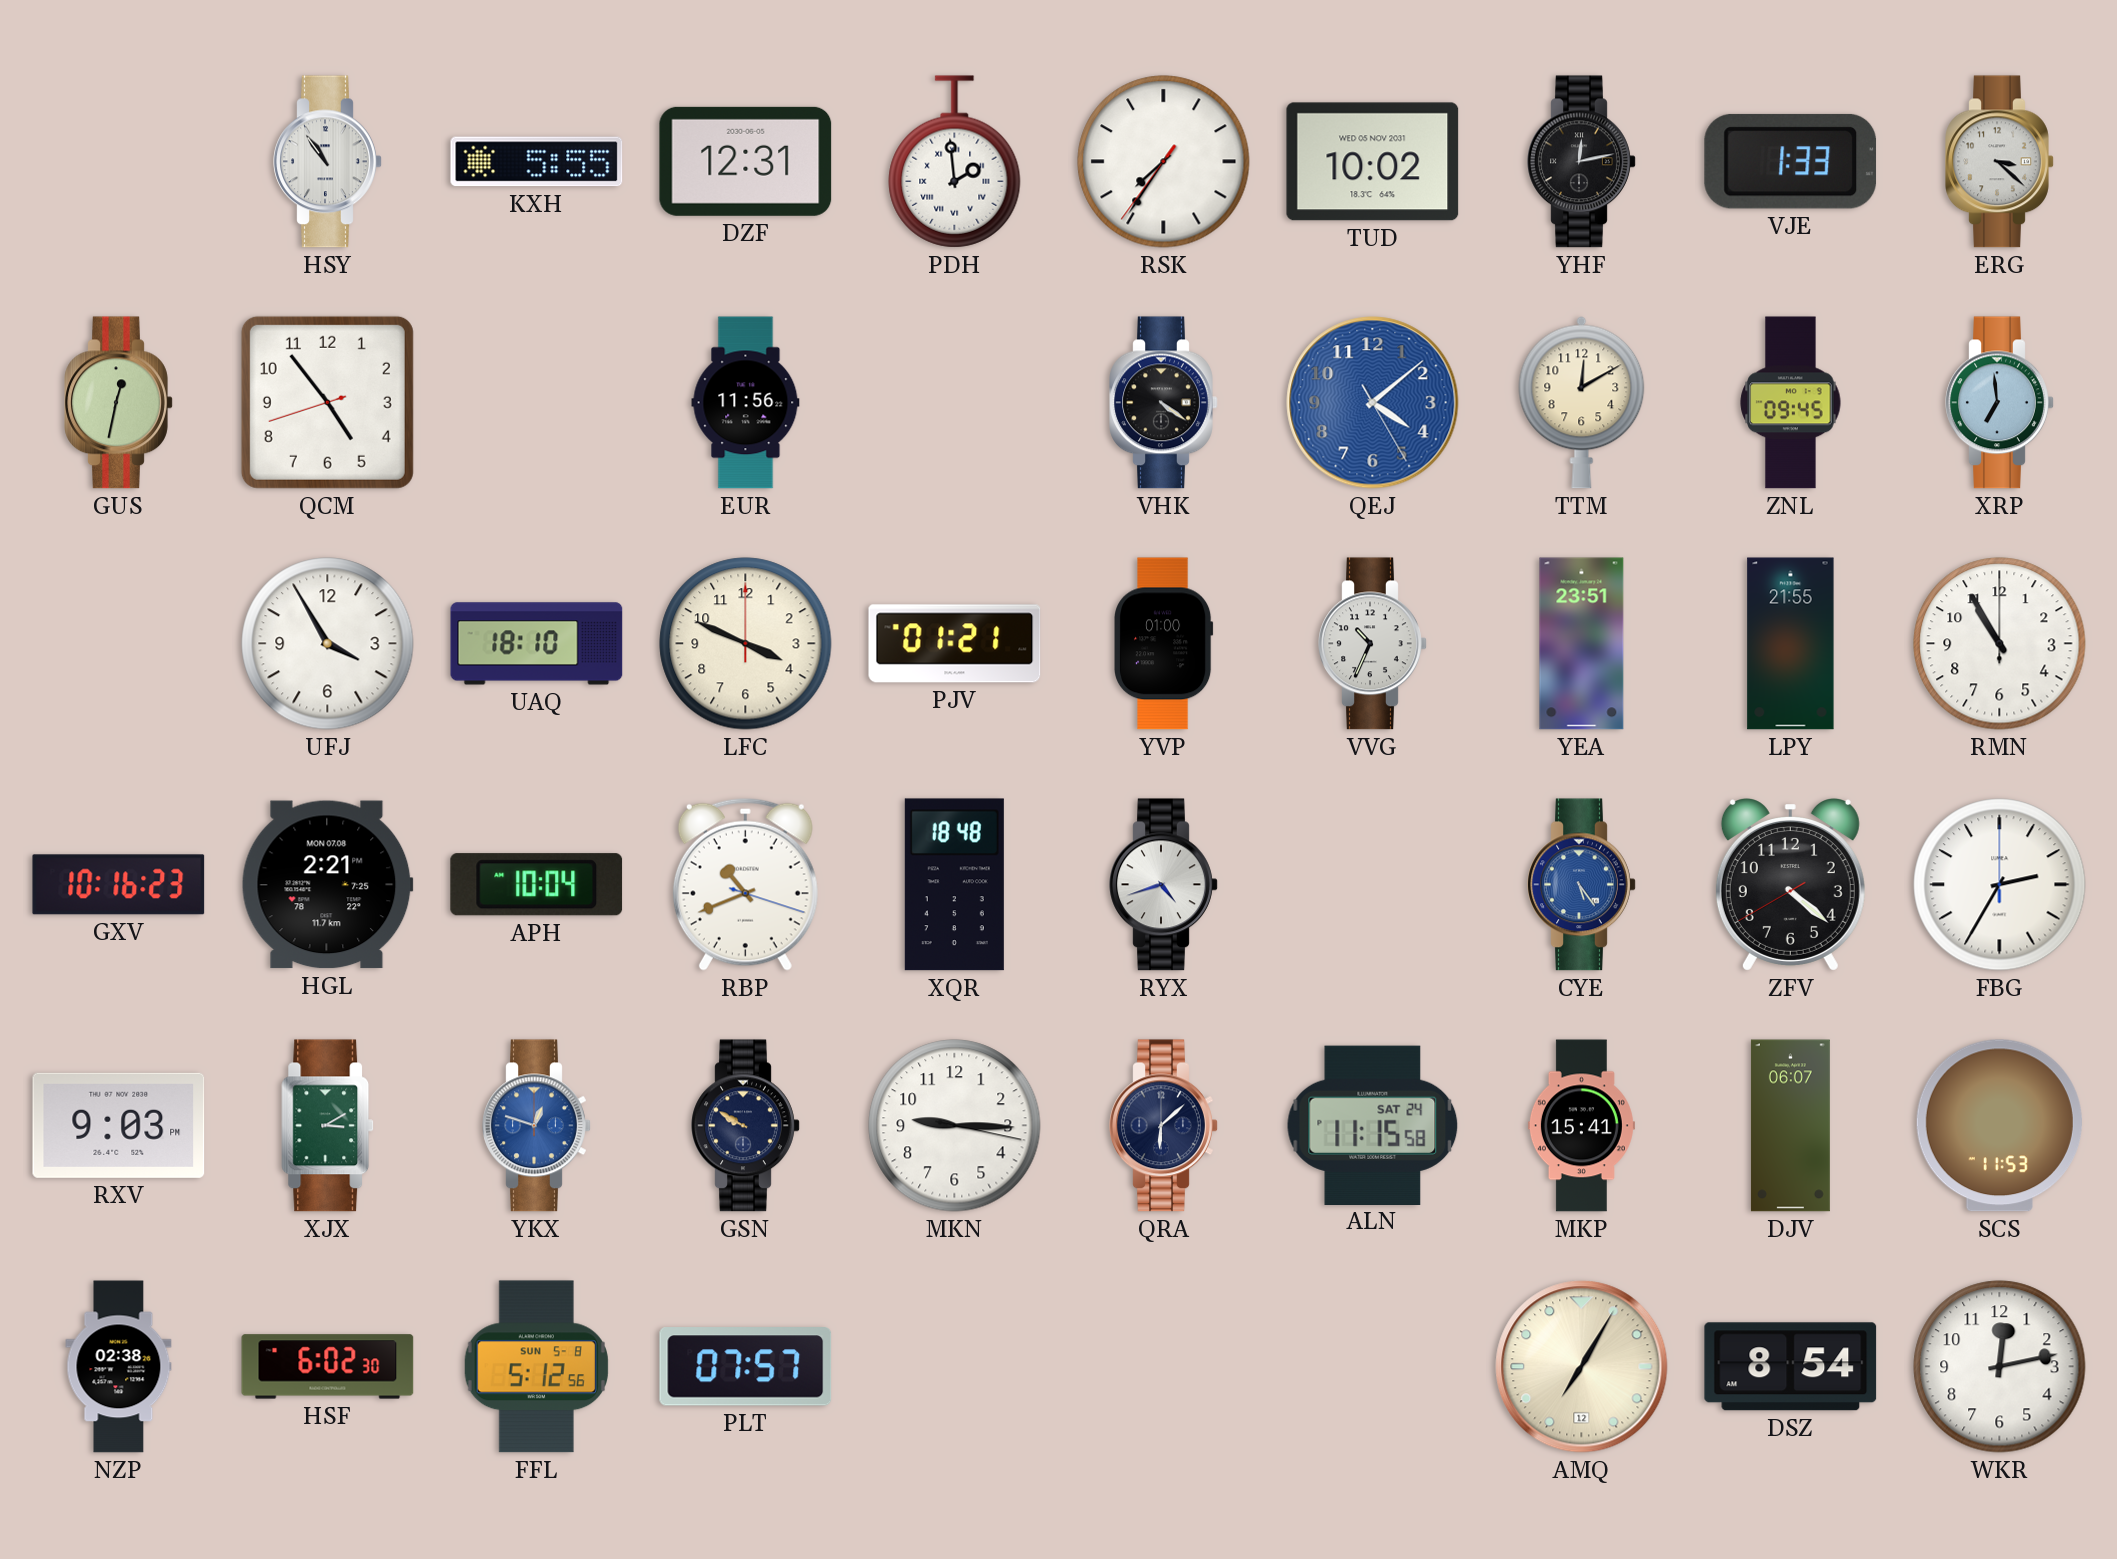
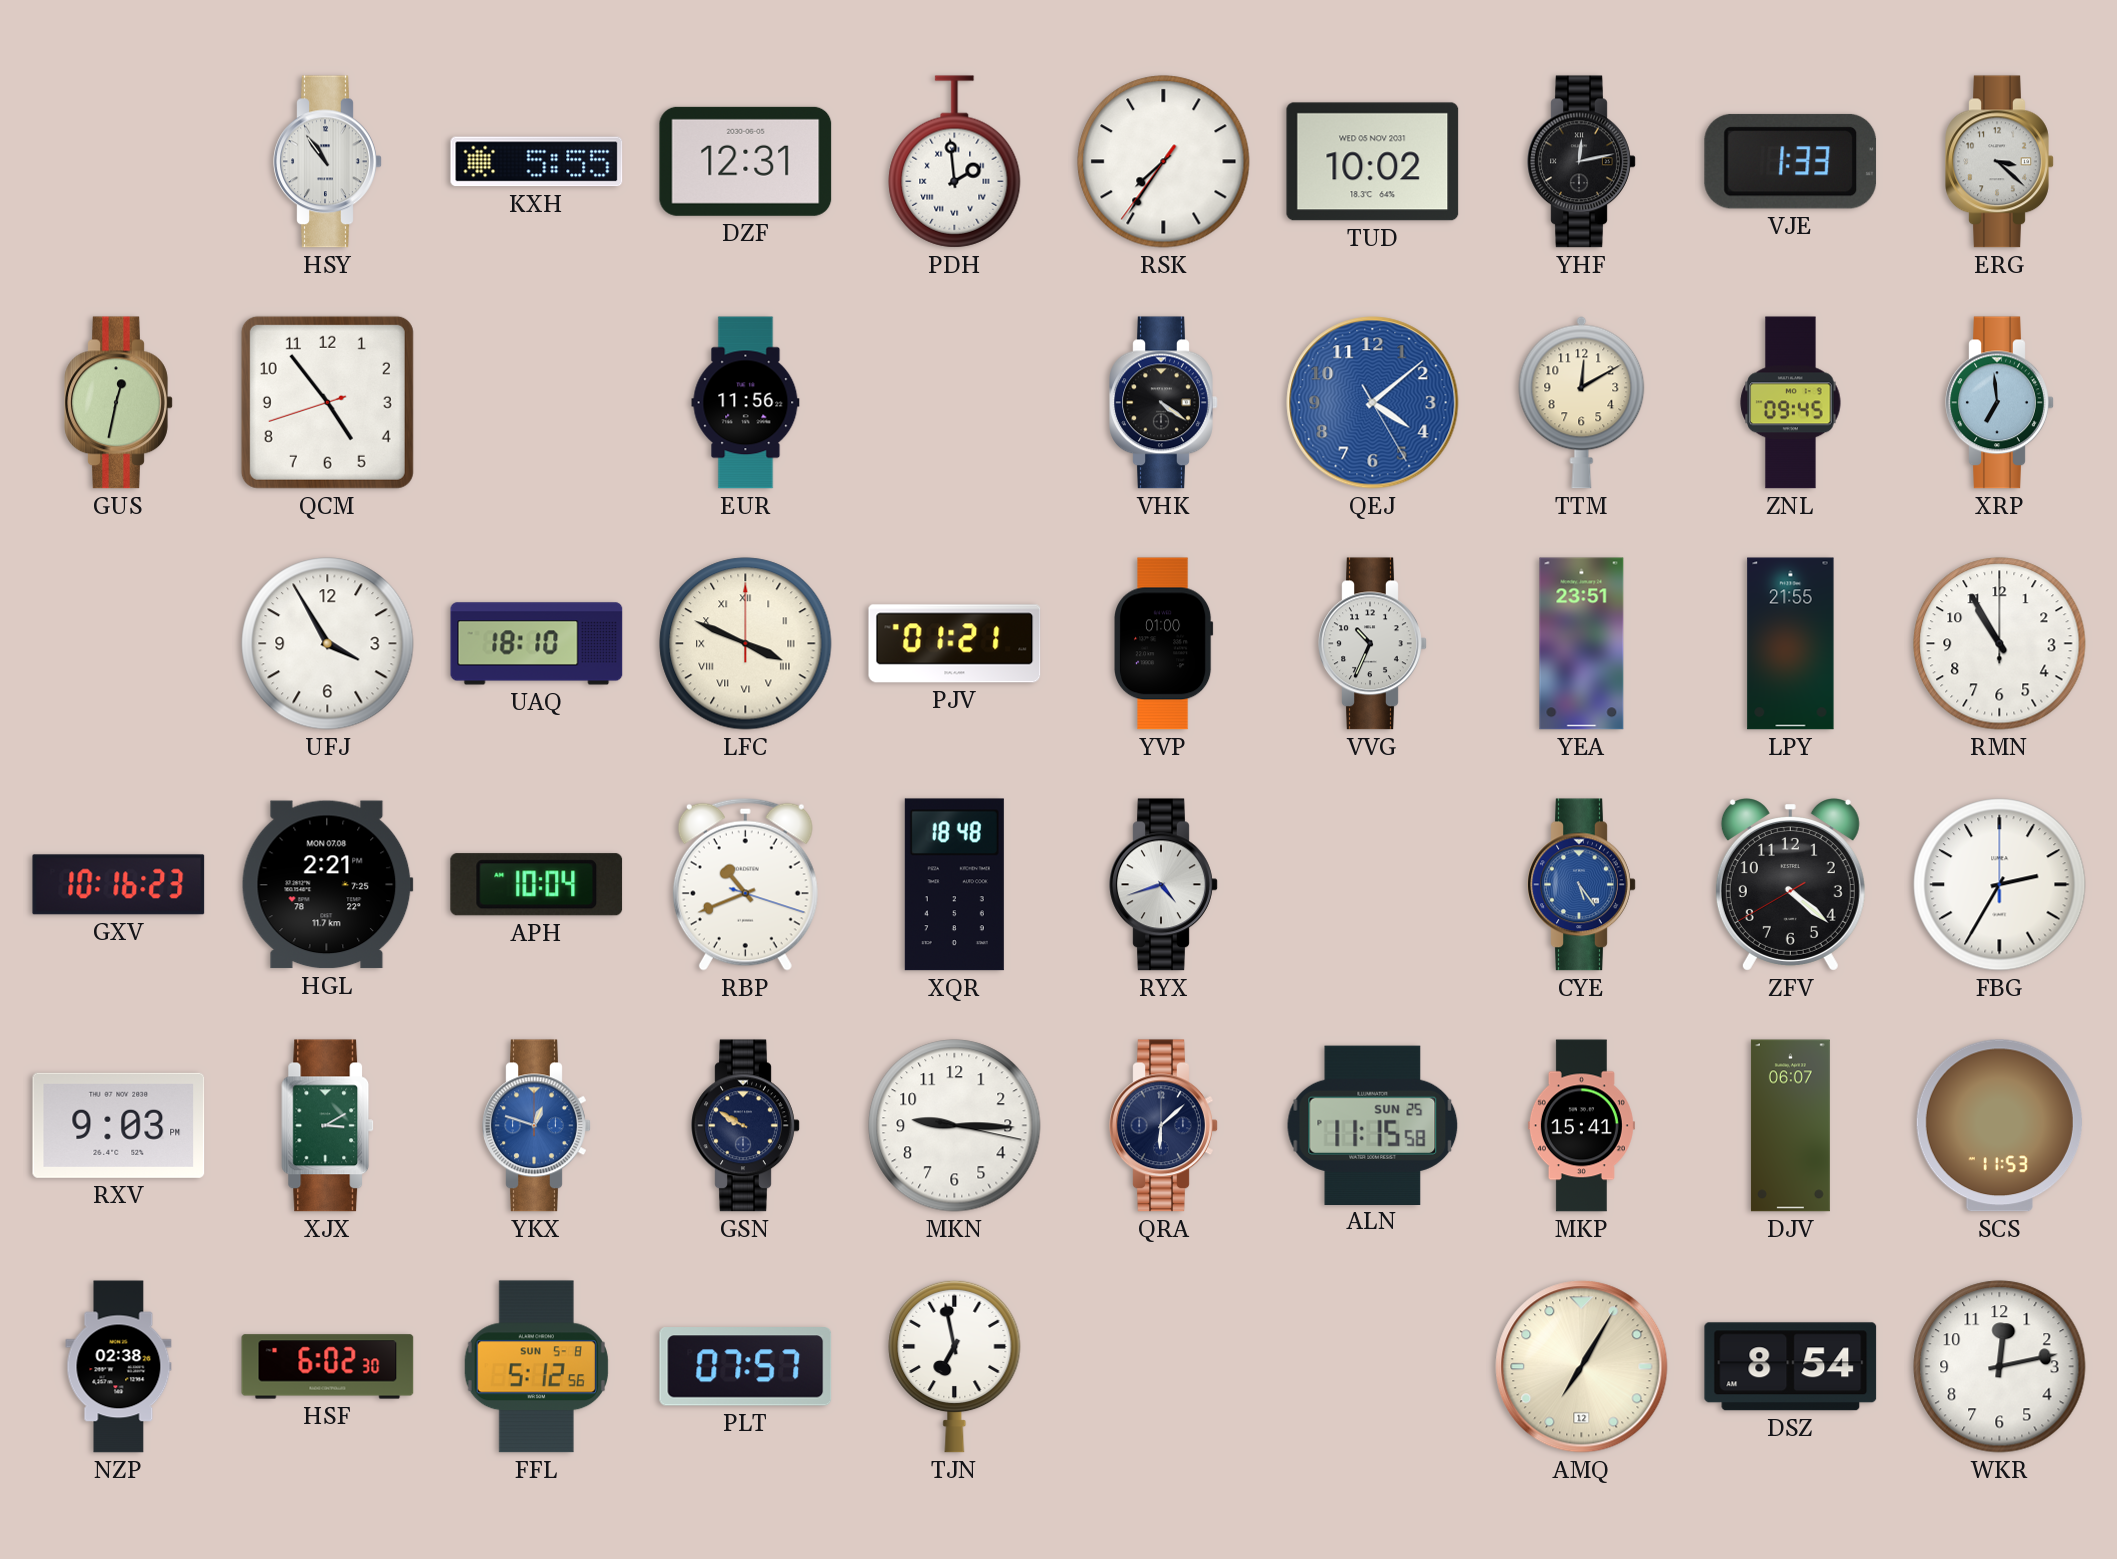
LFC numerals: Arabic -> Roman
ALN date: SAT 24 -> SUN 25
TJN: none -> 6:58
